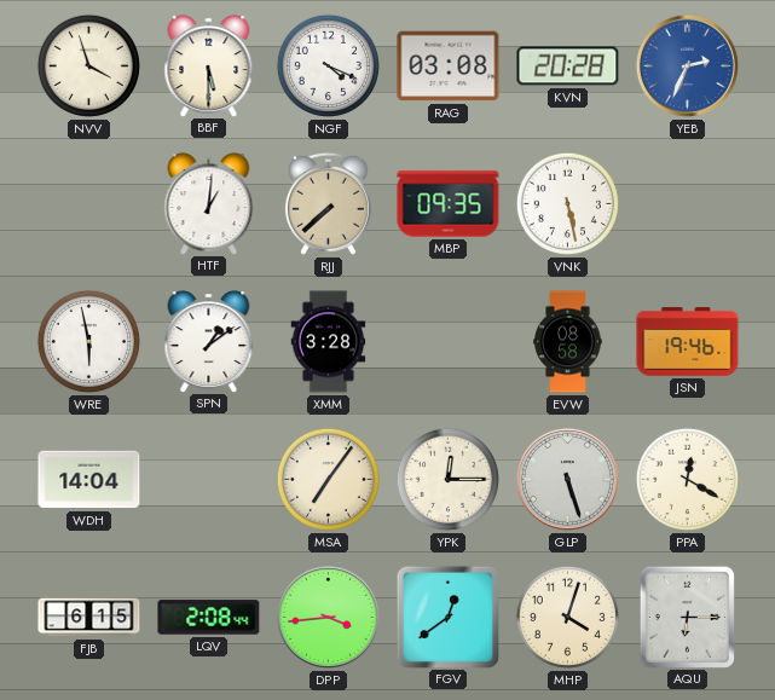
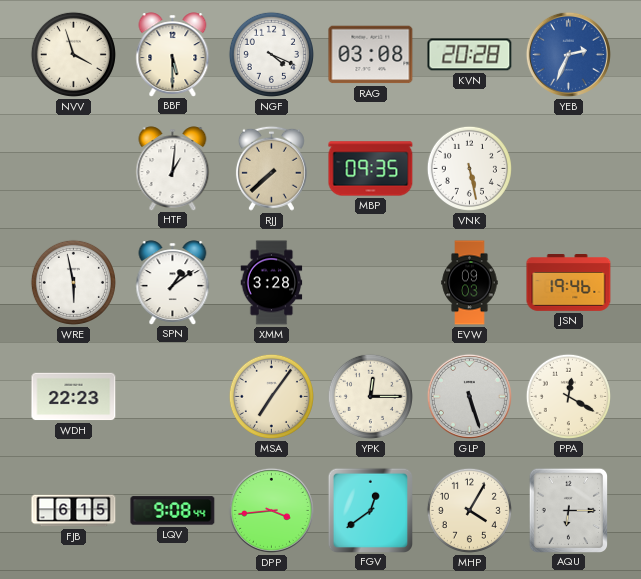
EVW: 08:58 -> 09:03
WDH: 14:04 -> 22:23
LQV: 2:08 -> 9:08
MHP: 4:03 -> 4:05
